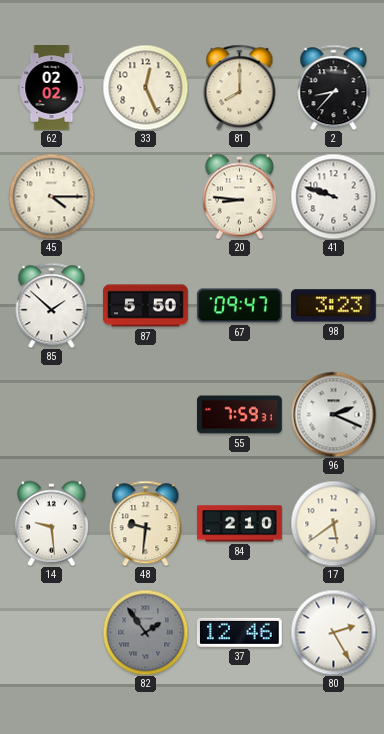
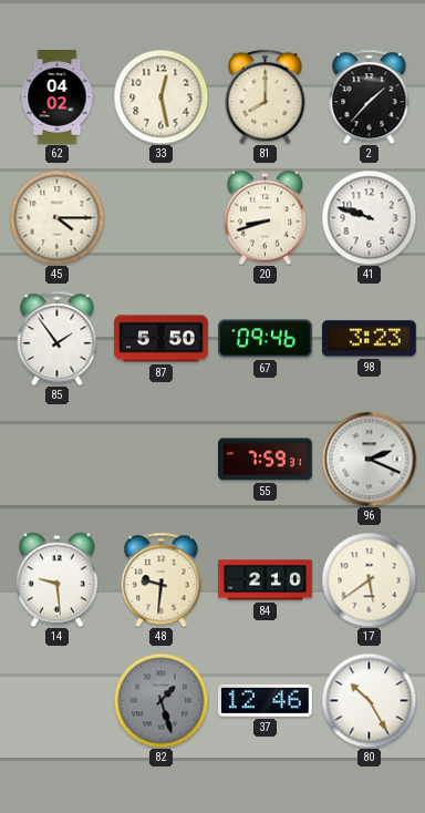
62: 02:02 -> 04:02
33: 12:26 -> 12:28
2: 8:37 -> 1:37
20: 8:46 -> 8:42
85: 1:52 -> 1:54
67: 09:47 -> 09:46
82: 1:54 -> 1:27
80: 2:25 -> 10:25
